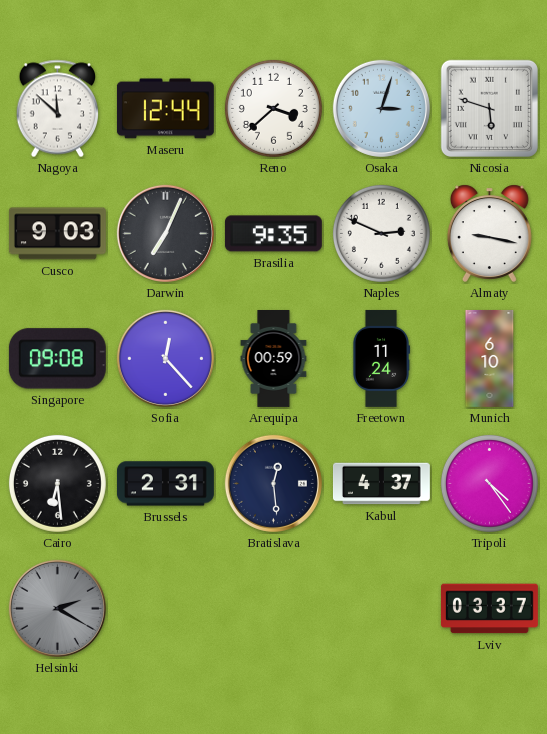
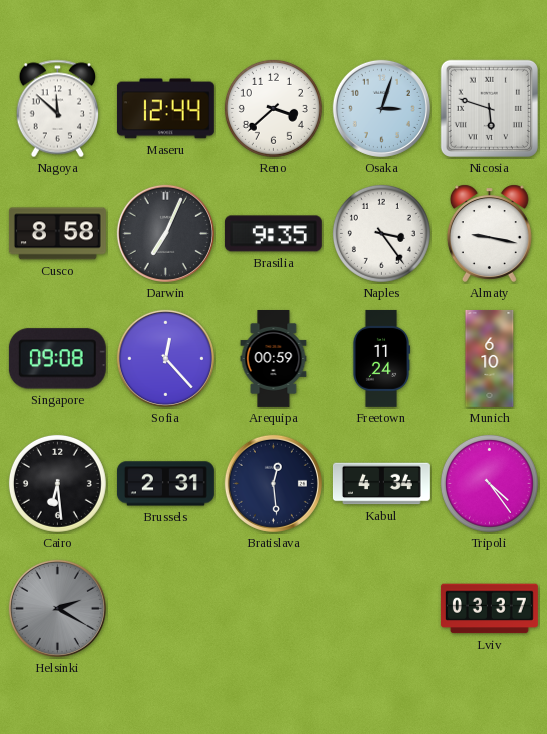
Cusco: 9:03 -> 8:58
Naples: 2:49 -> 3:24
Kabul: 4:37 -> 4:34
